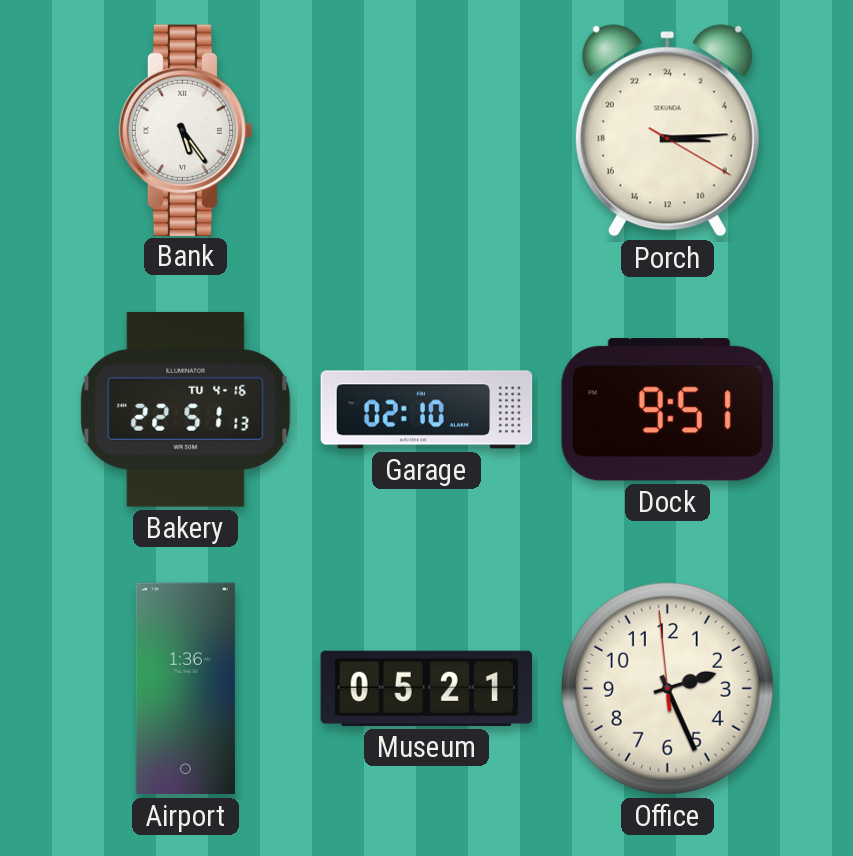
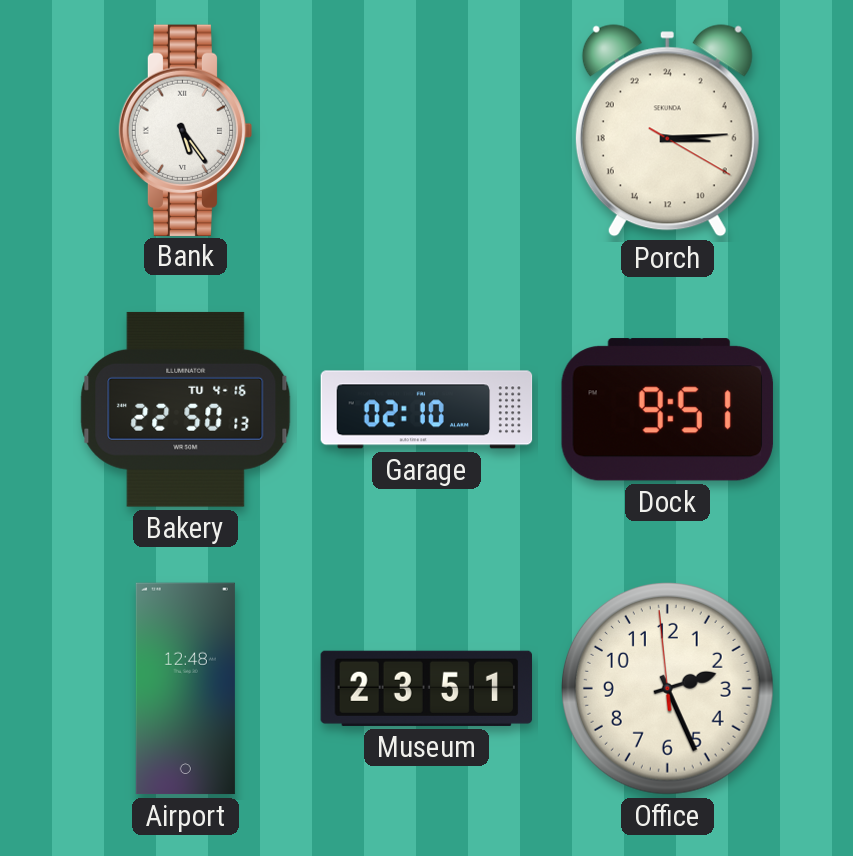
Bakery: 22:51 -> 22:50
Airport: 1:36 -> 12:48
Museum: 05:21 -> 23:51
